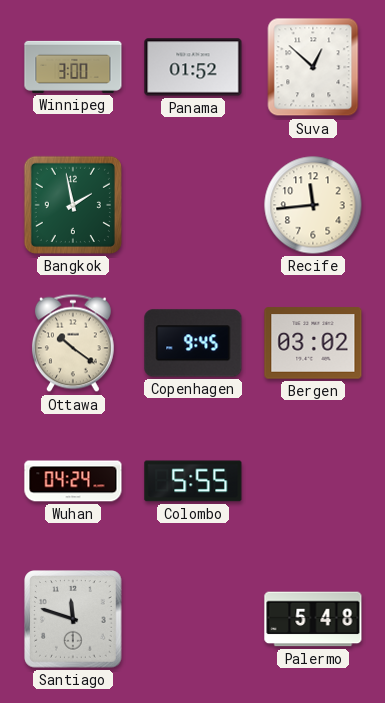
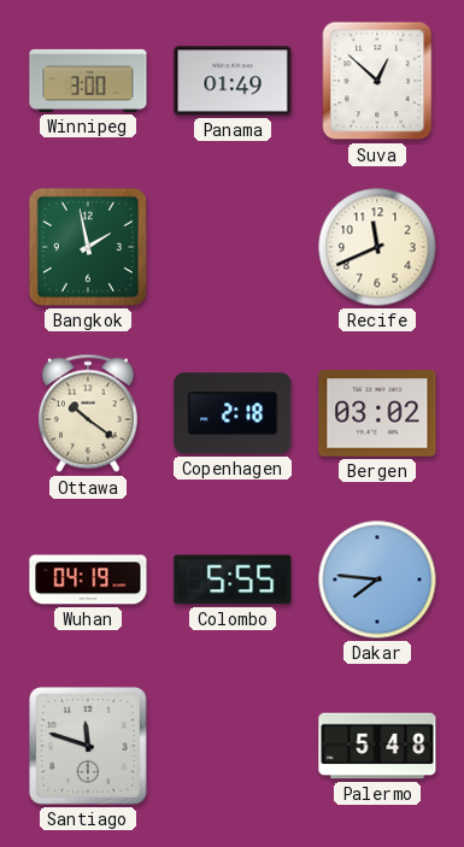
Panama: 01:52 -> 01:49
Recife: 11:44 -> 11:41
Copenhagen: 9:45 -> 2:18
Wuhan: 04:24 -> 04:19
Dakar: none -> 7:46
